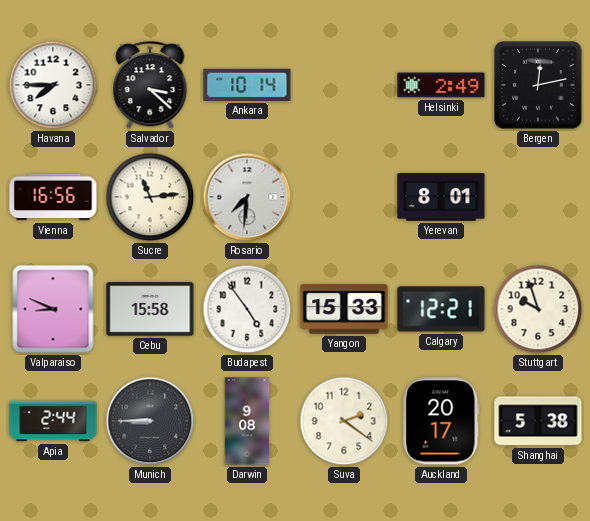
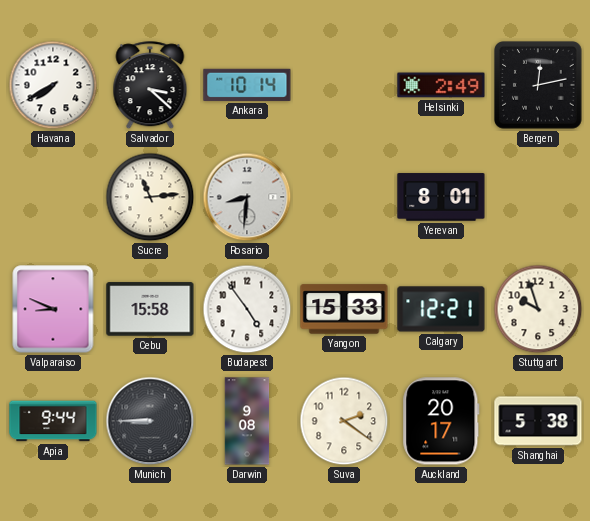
Havana: 7:45 -> 7:40
Vienna: 16:56 -> none
Rosario: 7:31 -> 8:31
Apia: 2:44 -> 9:44
